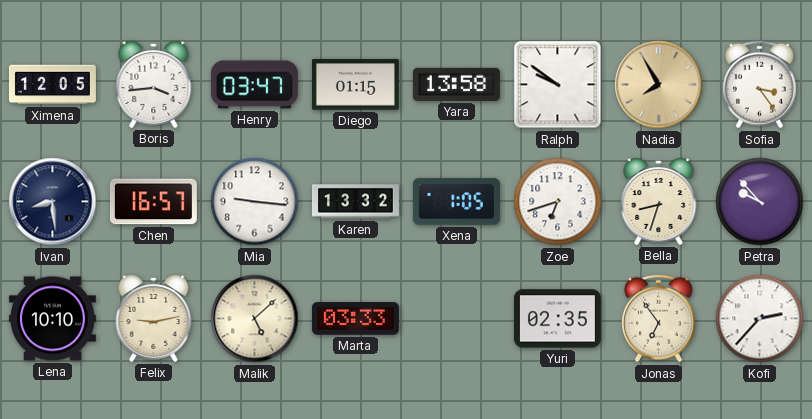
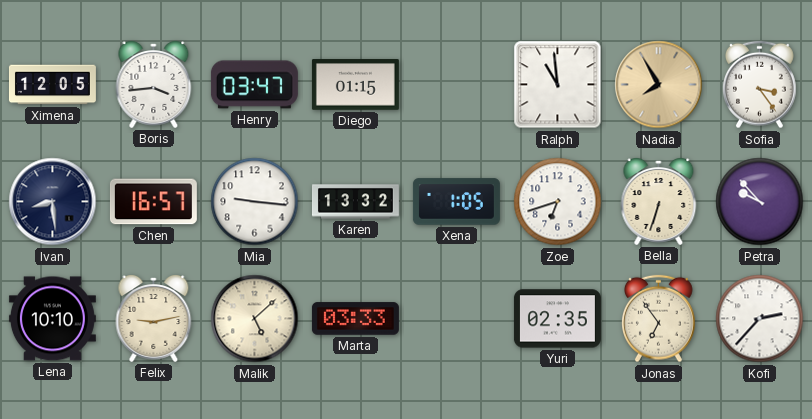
Yara: 13:58 -> none
Ralph: 9:51 -> 10:59
Bella: 8:33 -> 6:33
